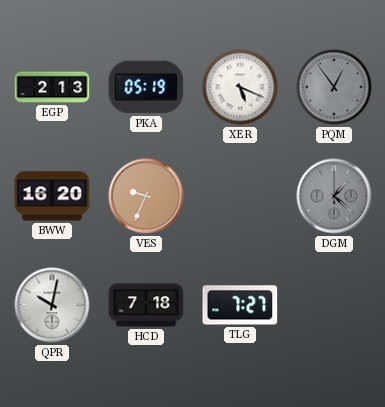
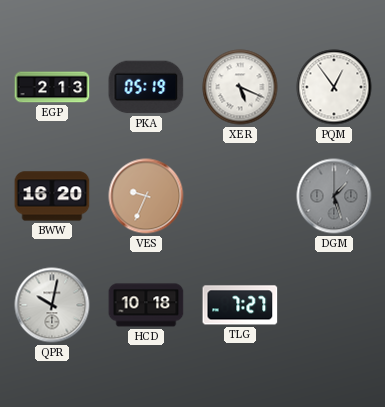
PQM dial: grey -> white
DGM: 1:22 -> 1:27
HCD: 7:18 -> 10:18
